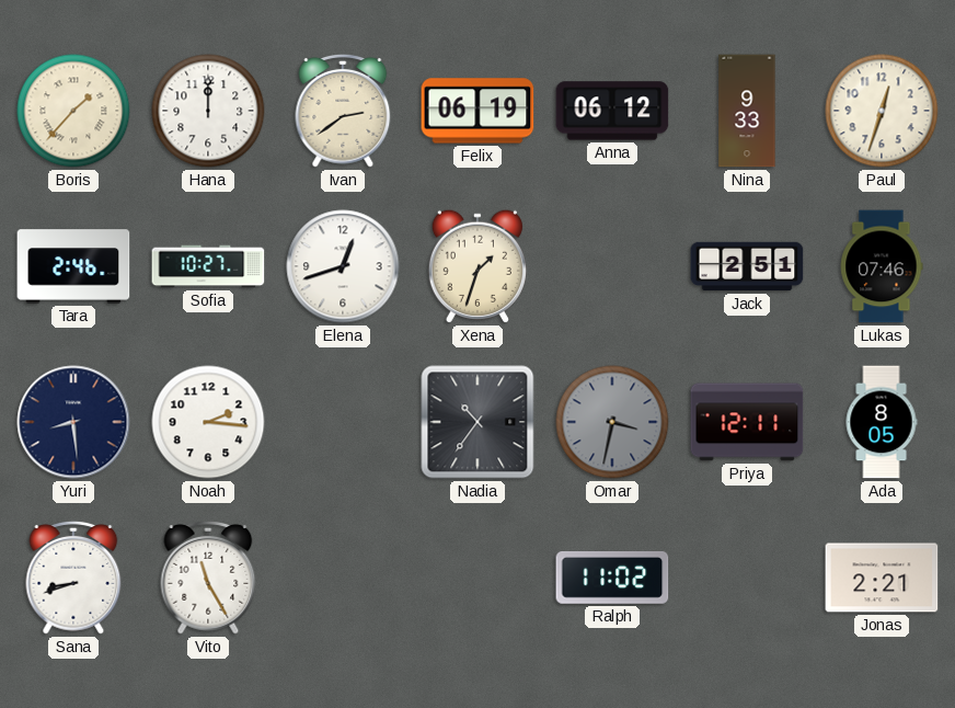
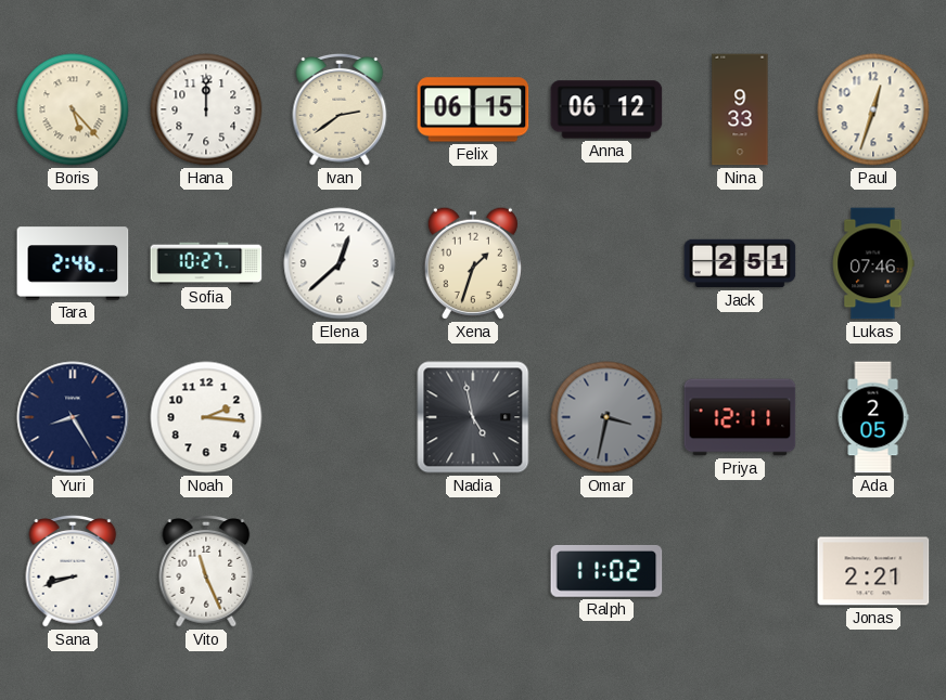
Boris: 1:37 -> 5:23
Felix: 06:19 -> 06:15
Elena: 12:42 -> 12:38
Yuri: 8:29 -> 8:25
Nadia: 10:36 -> 4:58
Ada: 8:05 -> 2:05
Vito: 11:25 -> 11:26
